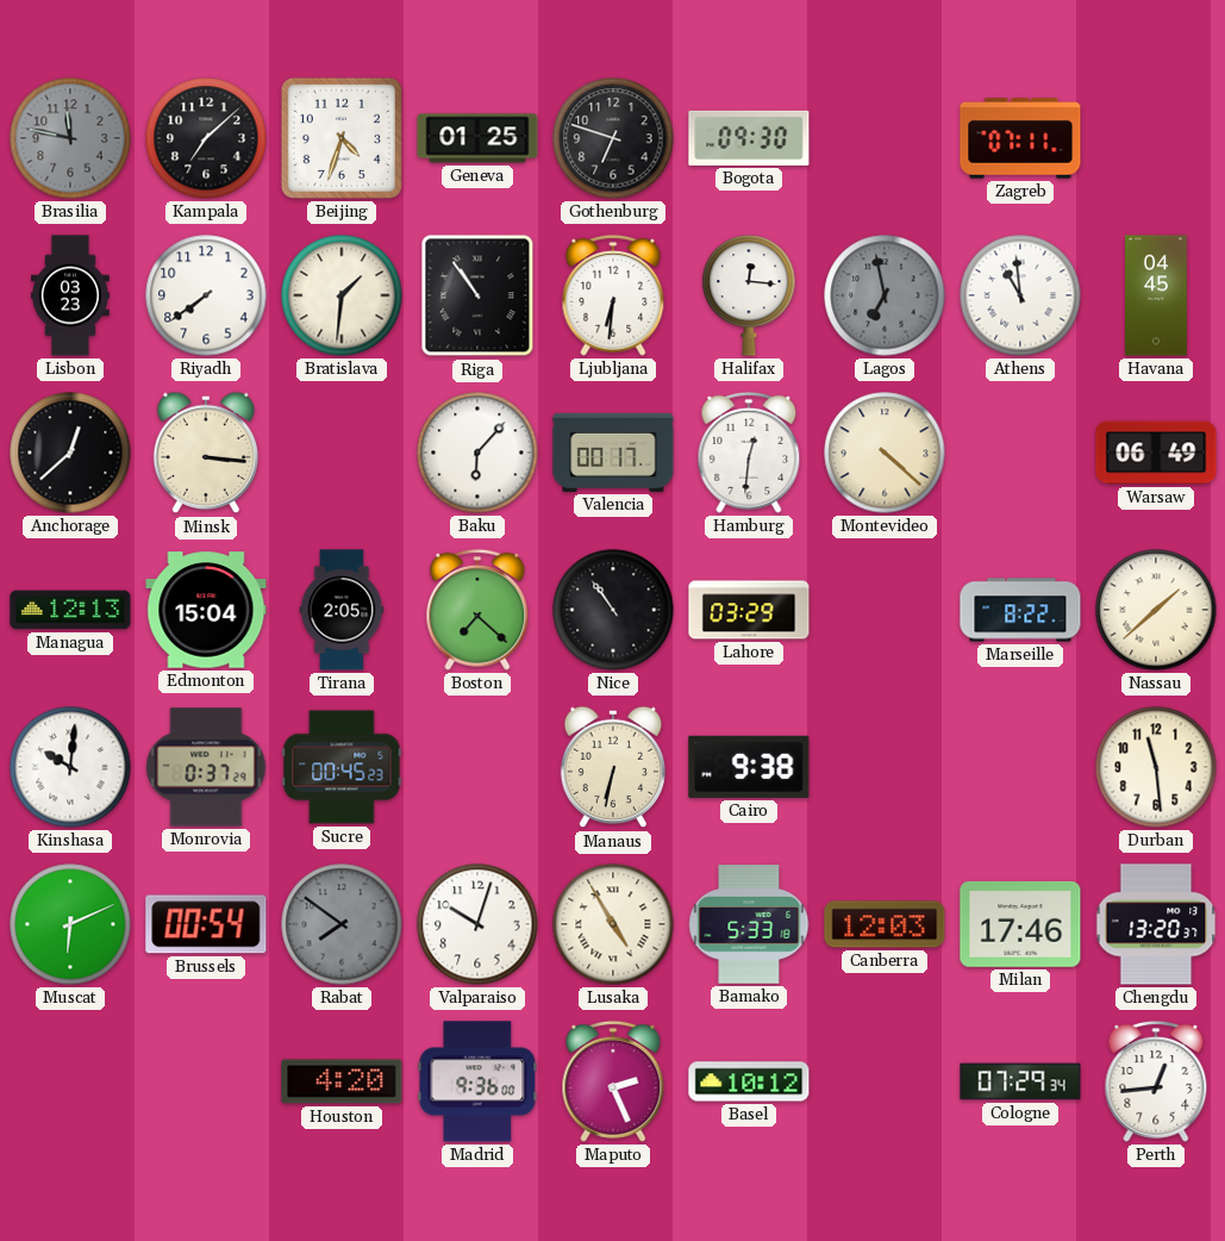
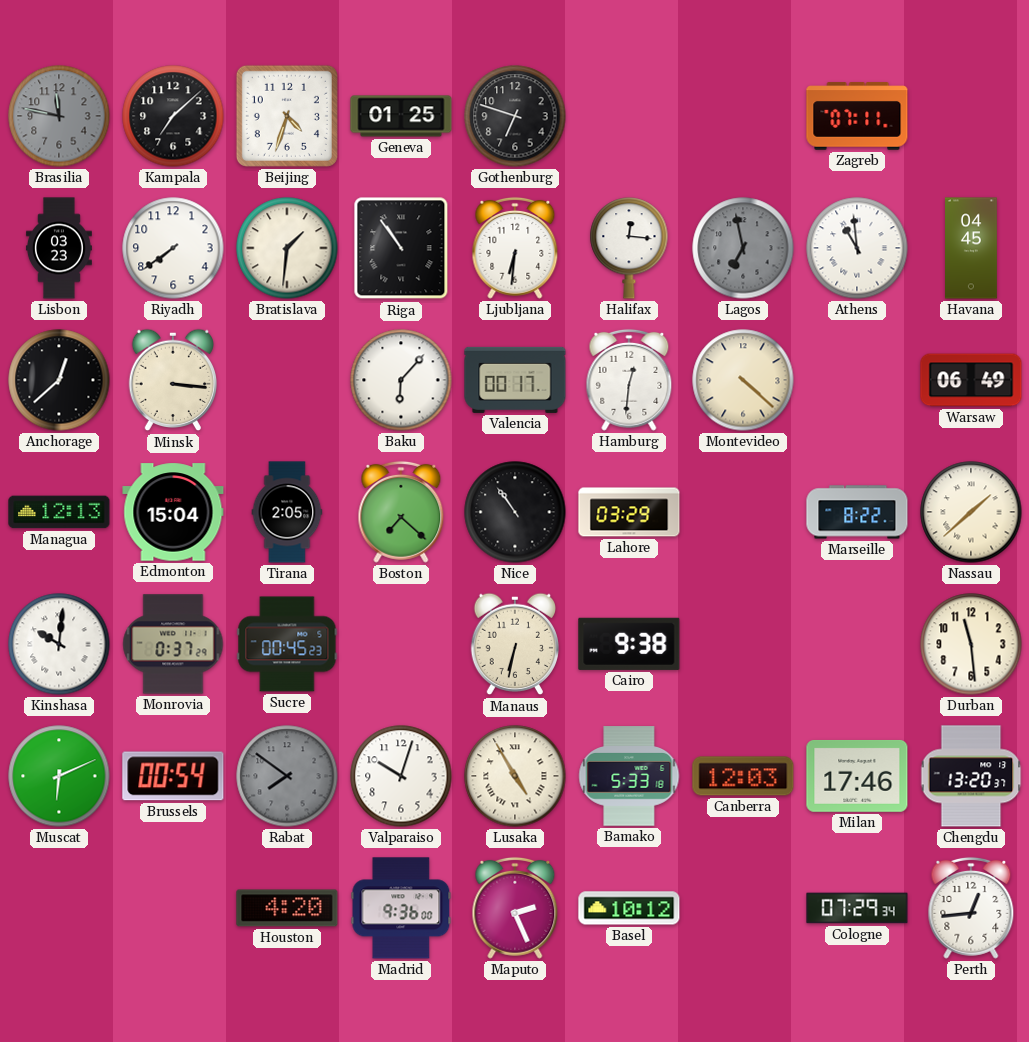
Bogota: 09:30 -> none
